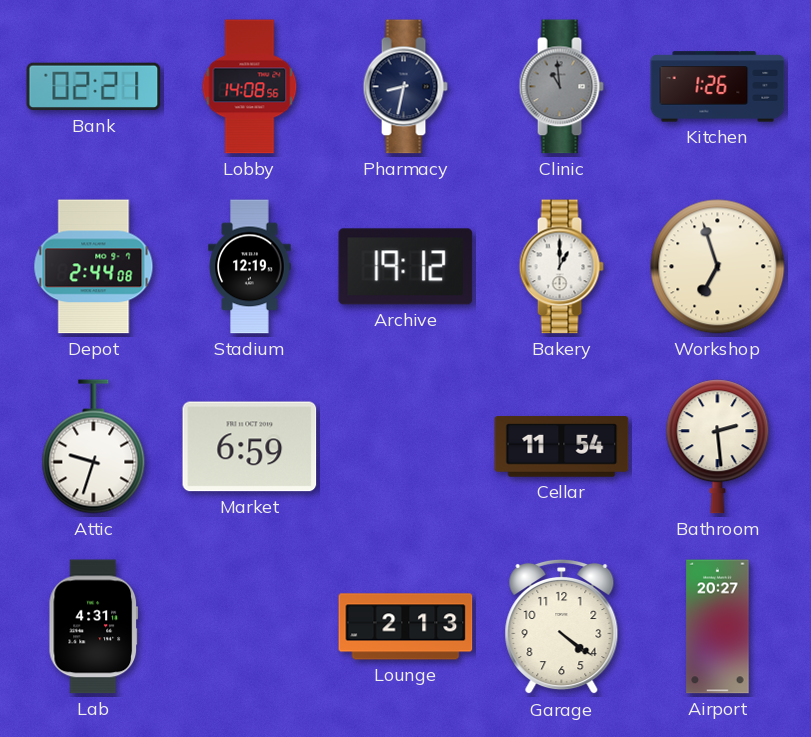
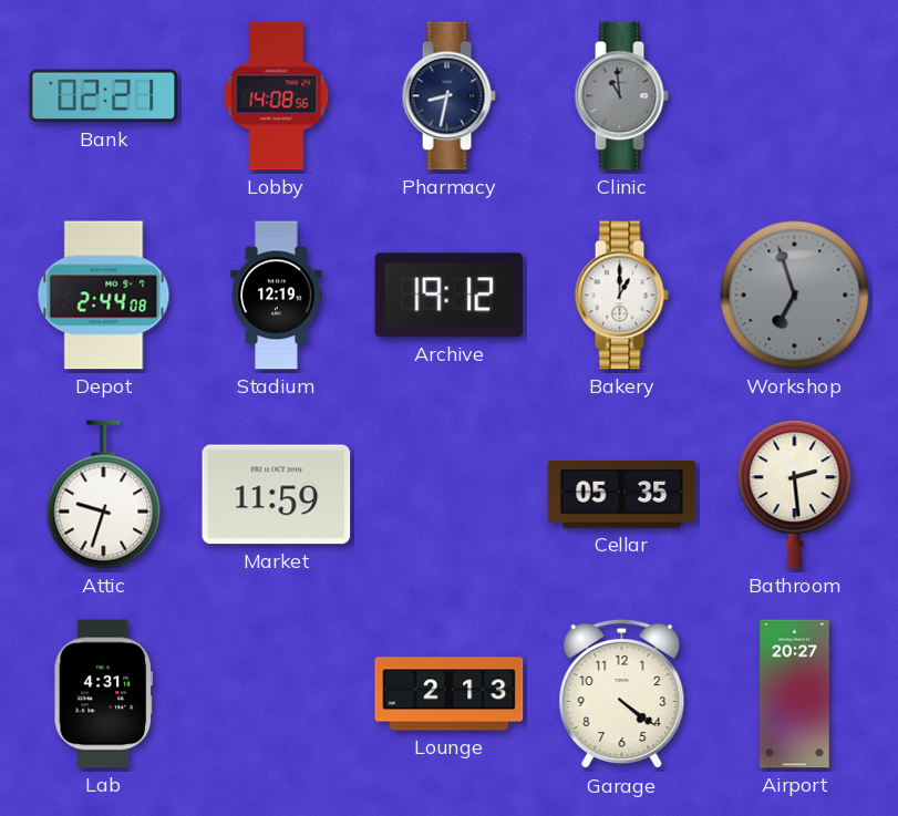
Kitchen: 1:26 -> none
Workshop dial: cream -> grey
Market: 6:59 -> 11:59
Cellar: 11:54 -> 05:35
